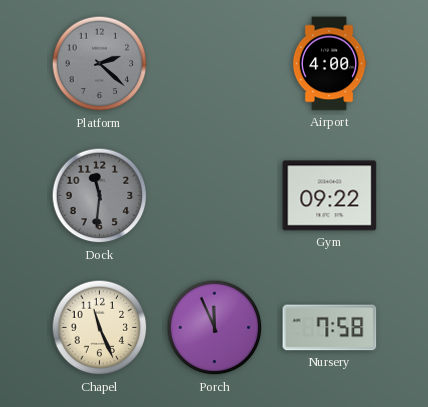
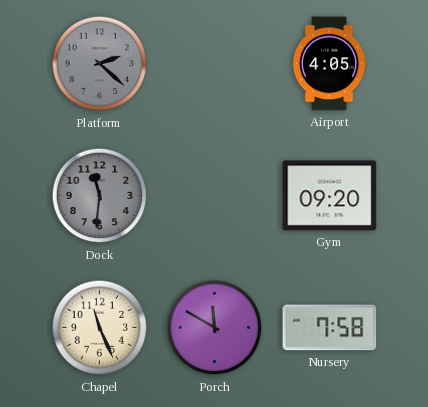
Airport: 4:00 -> 4:05
Gym: 09:22 -> 09:20
Porch: 11:56 -> 11:50
